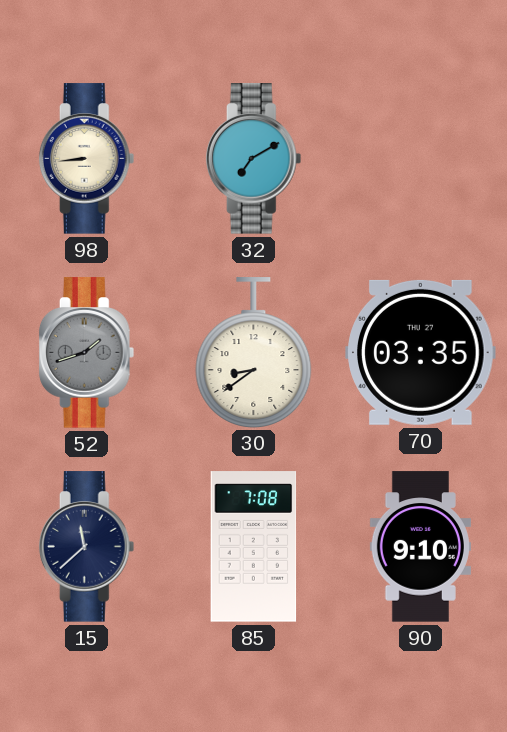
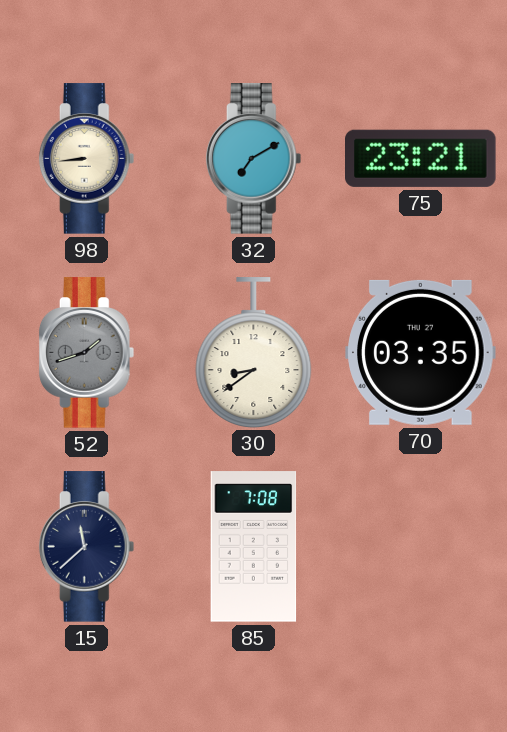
75: none -> 23:21
90: 9:10 -> none
